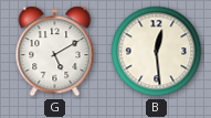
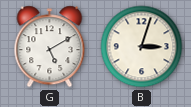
B: 12:29 -> 3:03
